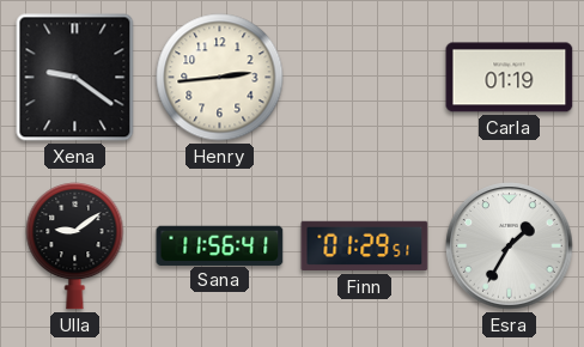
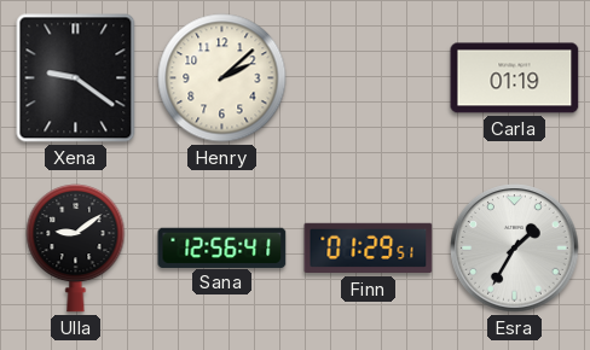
Henry: 2:44 -> 2:08
Sana: 11:56 -> 12:56
